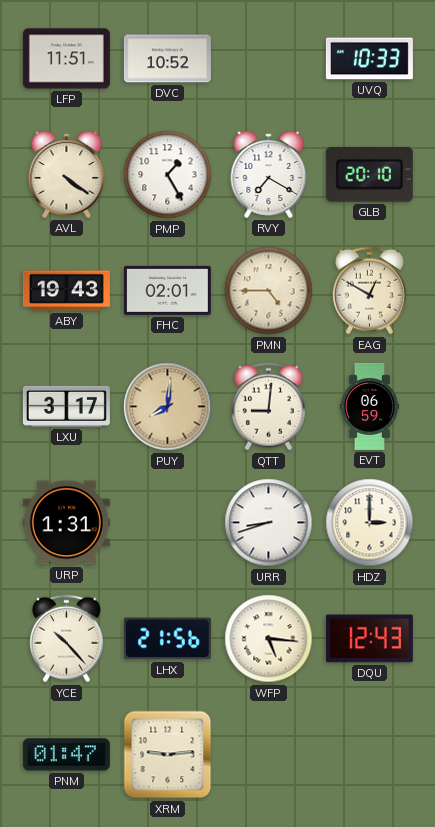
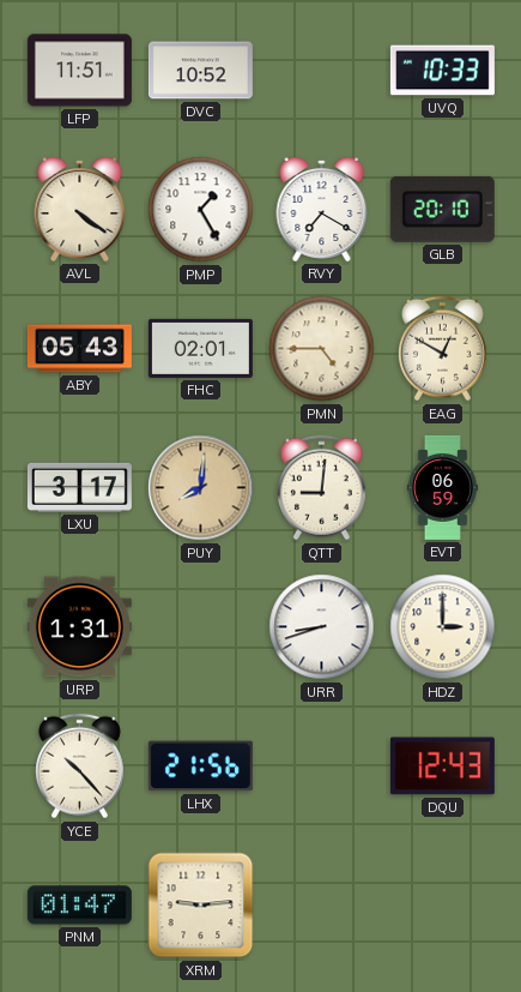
ABY: 19:43 -> 05:43
WFP: 5:16 -> none
